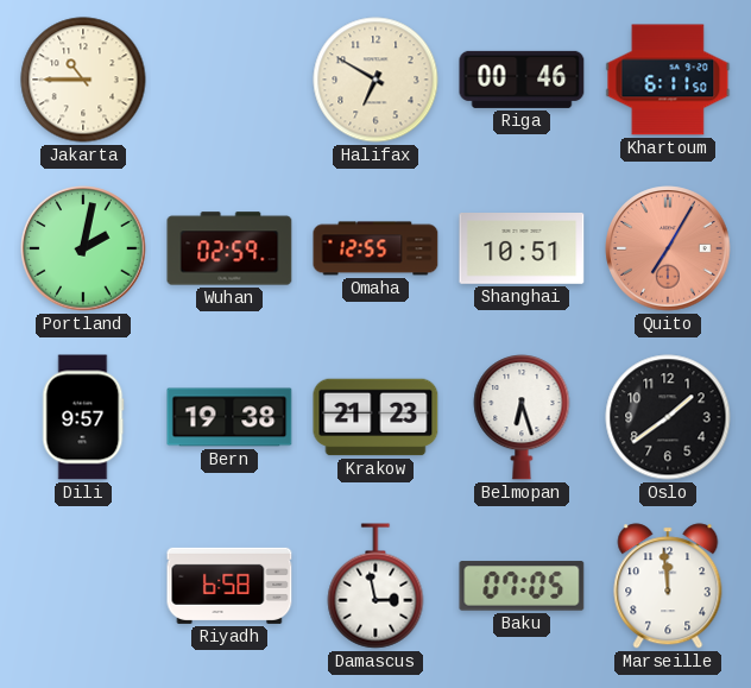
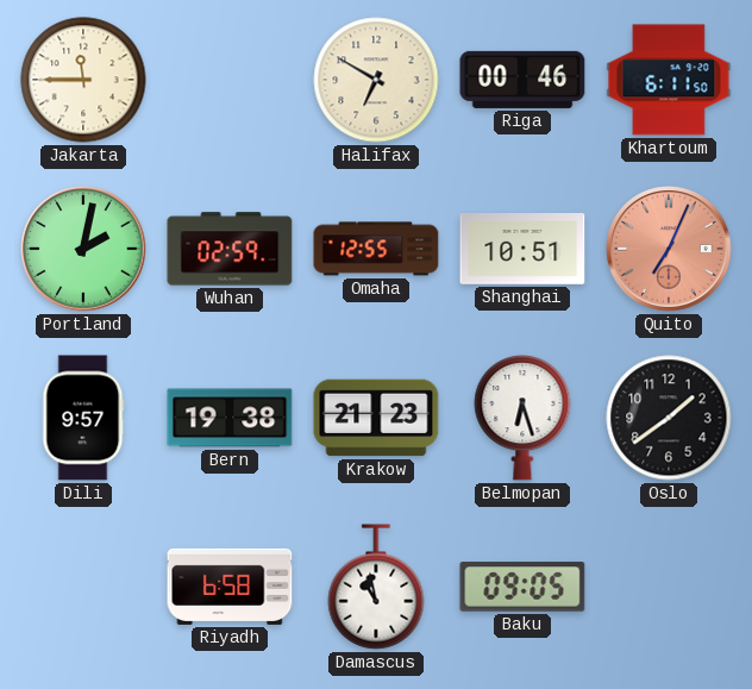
Jakarta: 10:45 -> 11:45
Quito: 7:05 -> 7:04
Damascus: 2:58 -> 10:58
Baku: 07:05 -> 09:05
Marseille: 11:59 -> none
